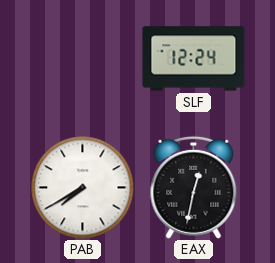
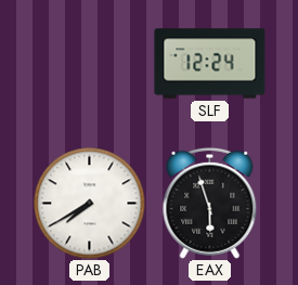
EAX: 12:32 -> 5:57
